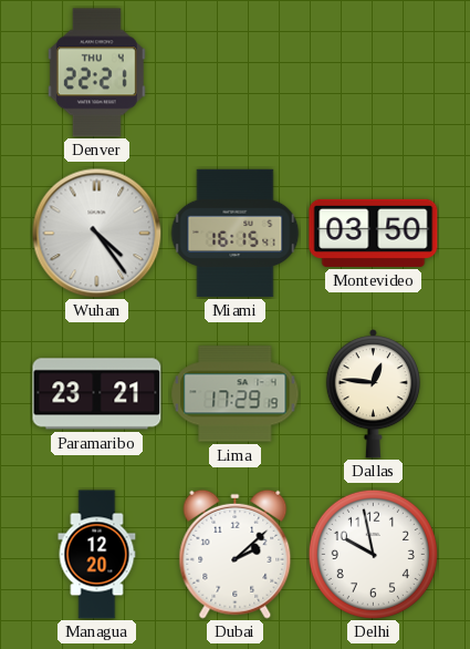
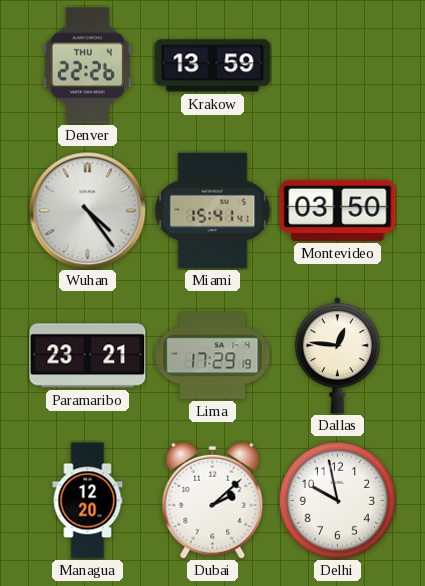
Denver: 22:21 -> 22:26
Krakow: none -> 13:59
Miami: 16:15 -> 15:41
